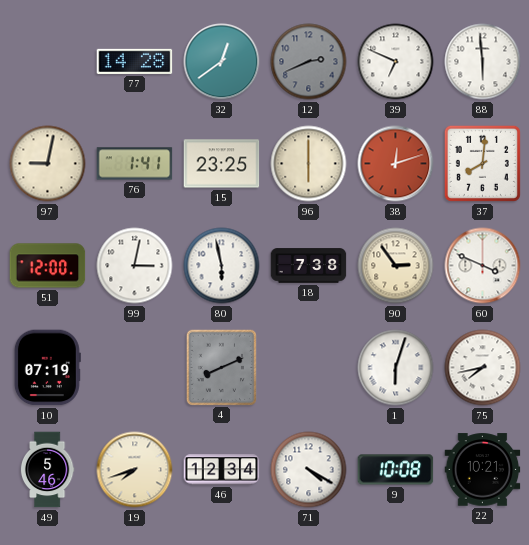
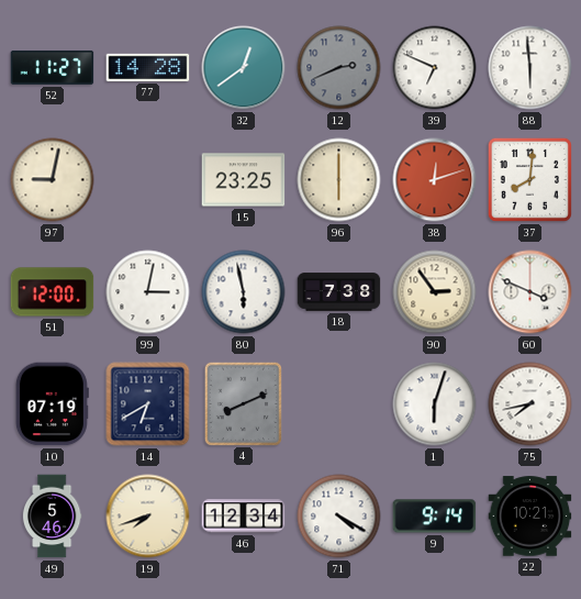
52: none -> 11:27
76: 1:41 -> none
14: none -> 6:40
9: 10:08 -> 9:14
